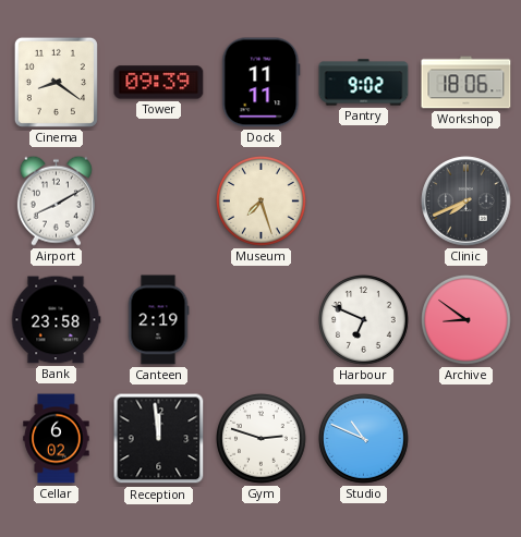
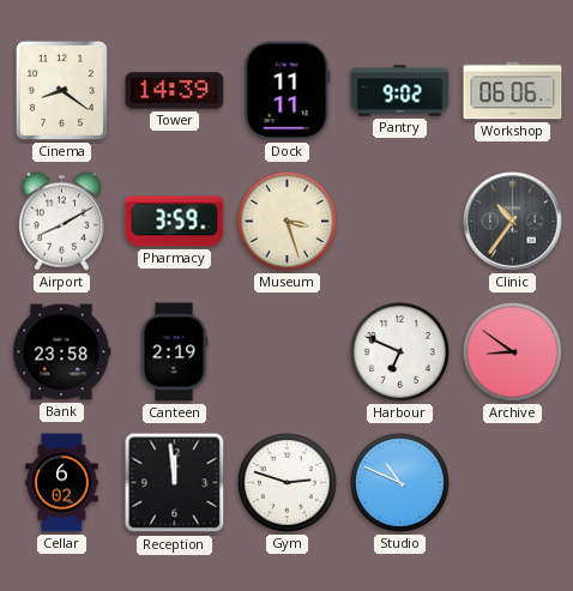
Tower: 09:39 -> 14:39
Workshop: 18:06 -> 06:06
Pharmacy: none -> 3:59
Museum: 7:27 -> 3:27
Clinic: 7:41 -> 10:36
